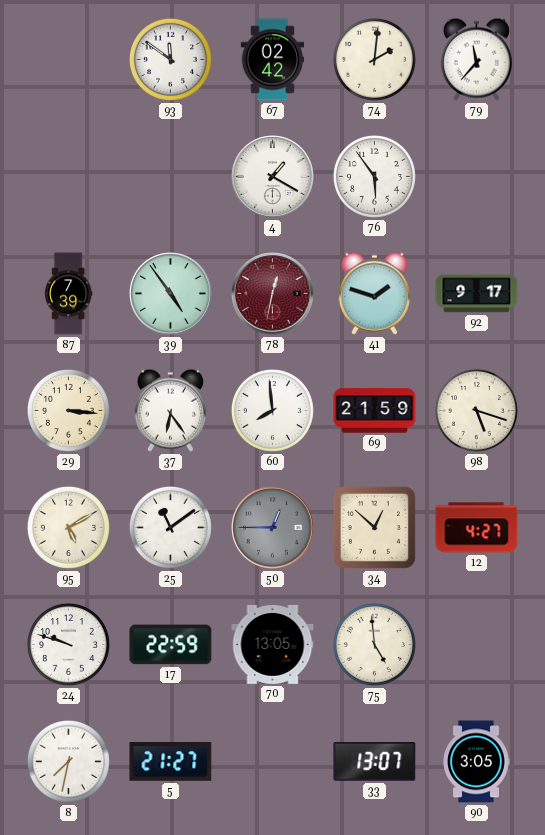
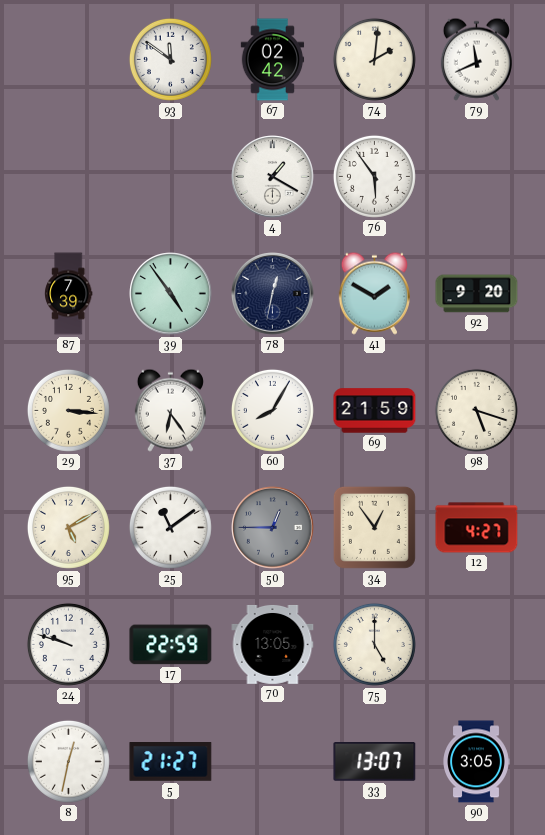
79: 11:37 -> 11:41
78 dial: burgundy -> navy
41: 1:48 -> 1:50
92: 9:17 -> 9:20
60: 7:59 -> 8:05
34: 12:52 -> 12:54
75: 4:59 -> 5:00
8: 7:32 -> 12:32
